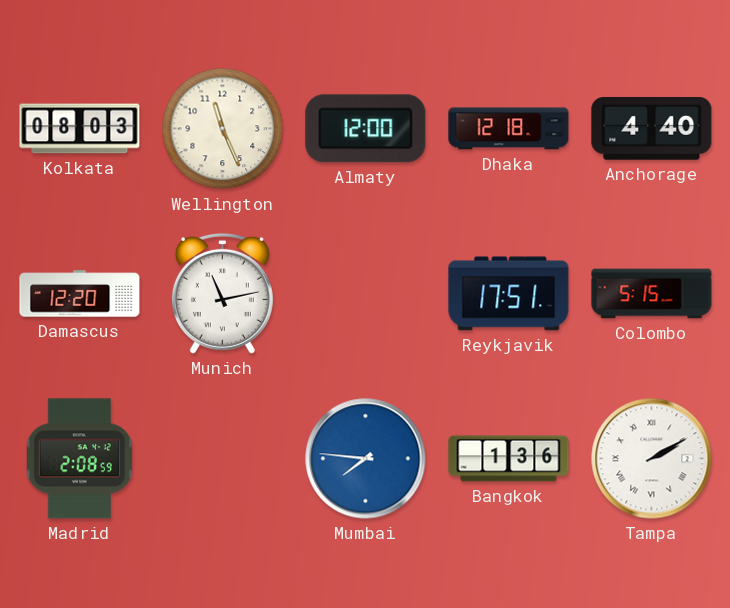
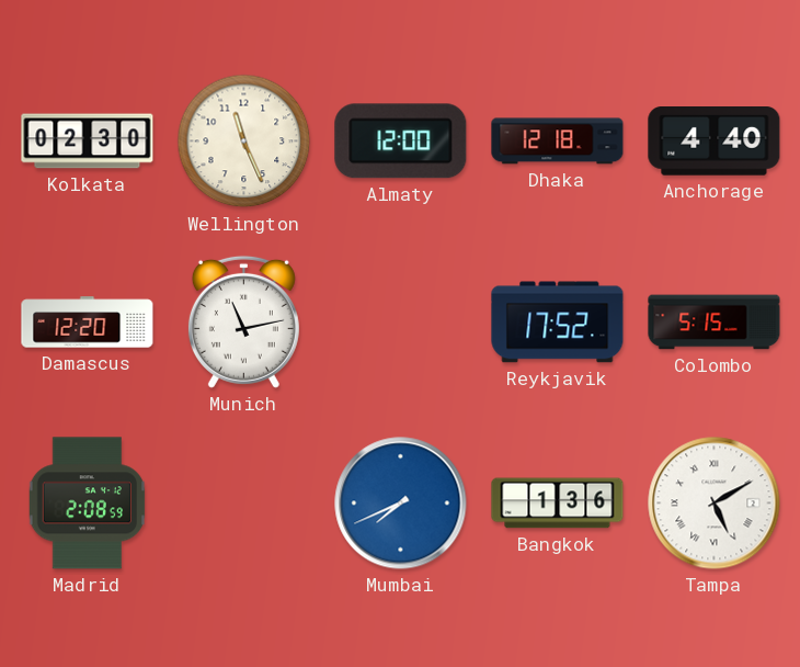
Kolkata: 08:03 -> 02:30
Reykjavik: 17:51 -> 17:52
Mumbai: 7:46 -> 7:41
Tampa: 2:10 -> 5:10
